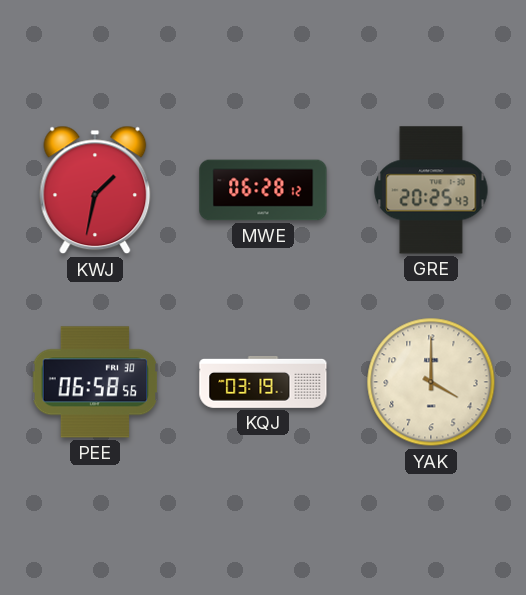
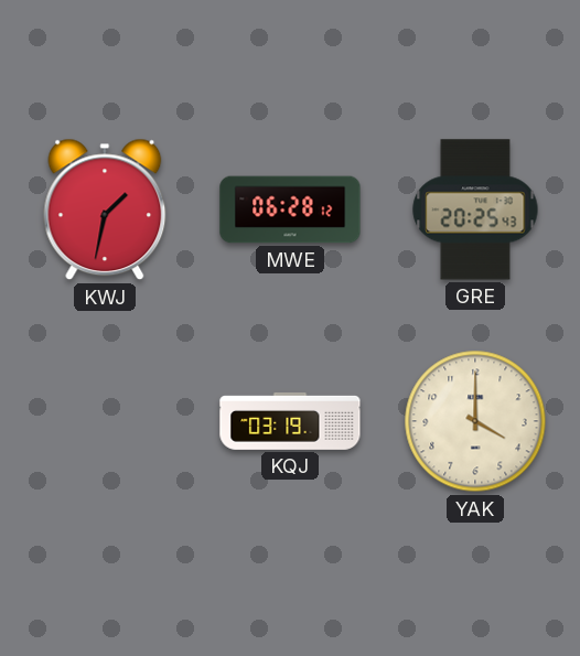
PEE: 06:58 -> none
